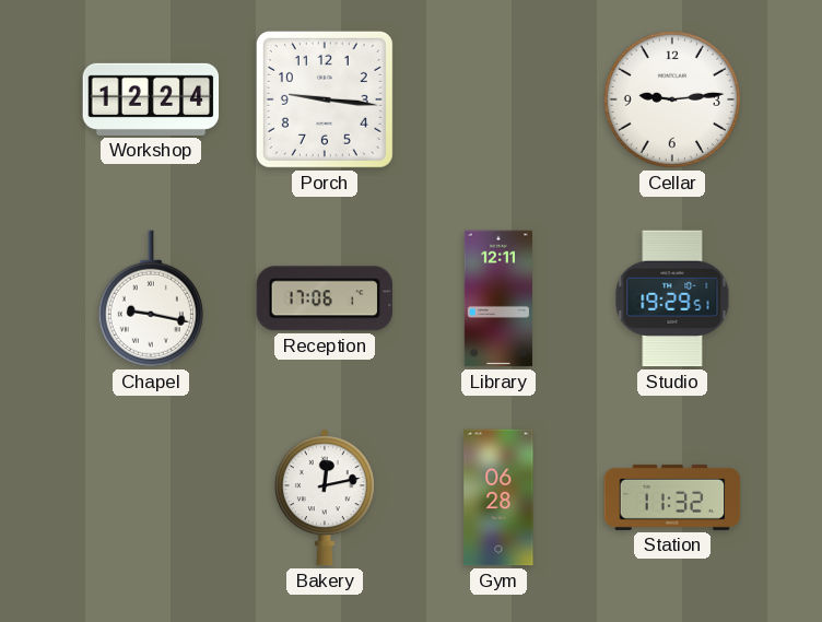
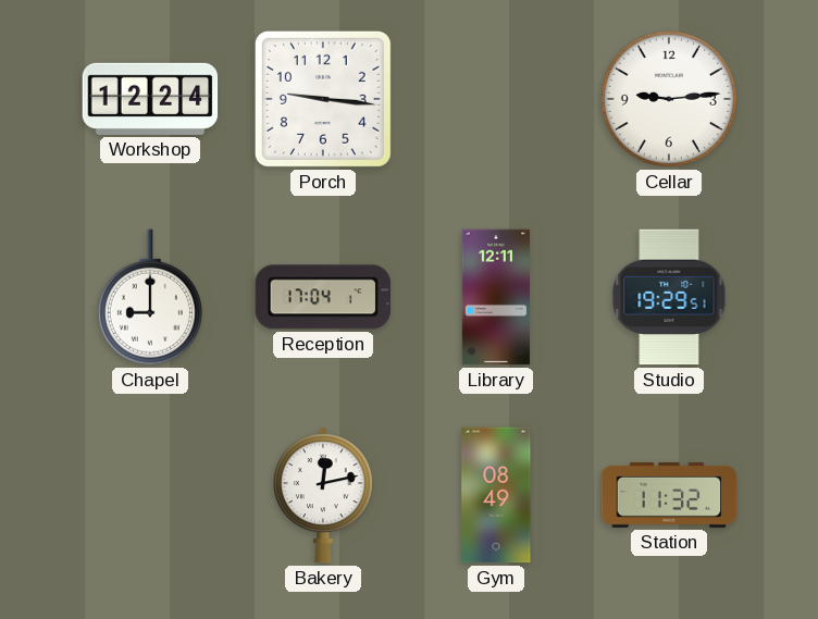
Chapel: 9:17 -> 9:00
Reception: 17:06 -> 17:04
Gym: 06:28 -> 08:49
